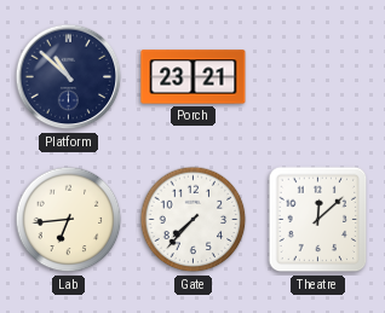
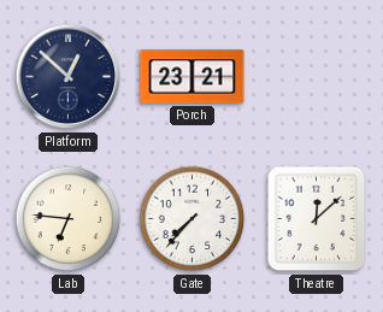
Platform: 10:52 -> 12:52
Lab: 6:44 -> 6:46
